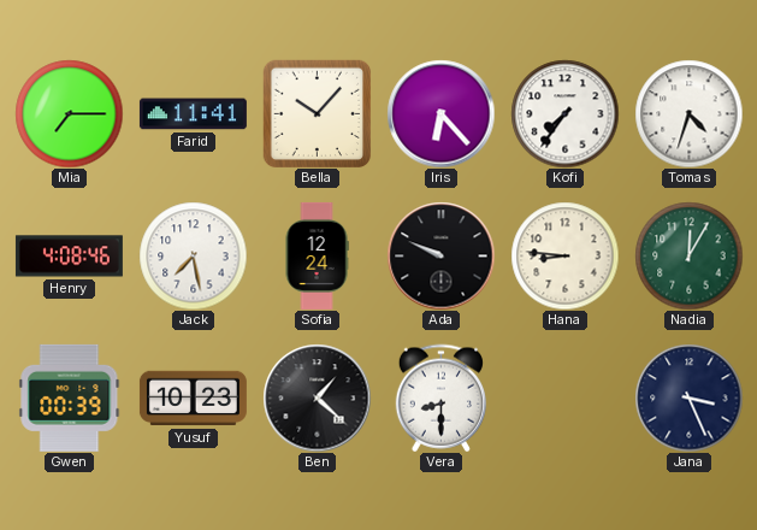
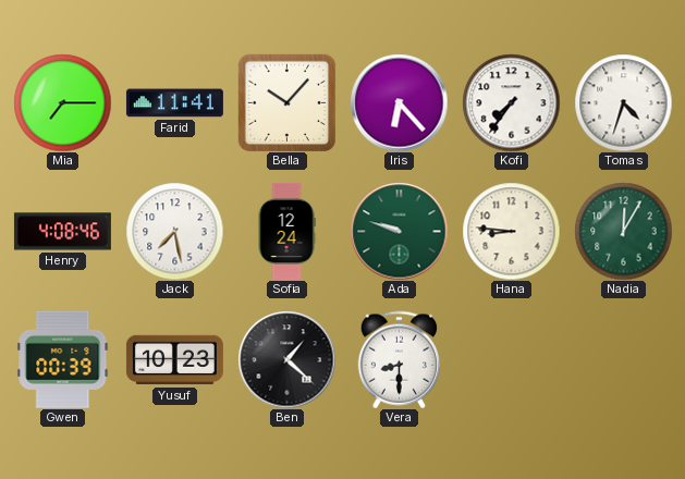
Ada: 9:49 -> 9:48
Ada dial: black -> green
Jana: 3:26 -> none
